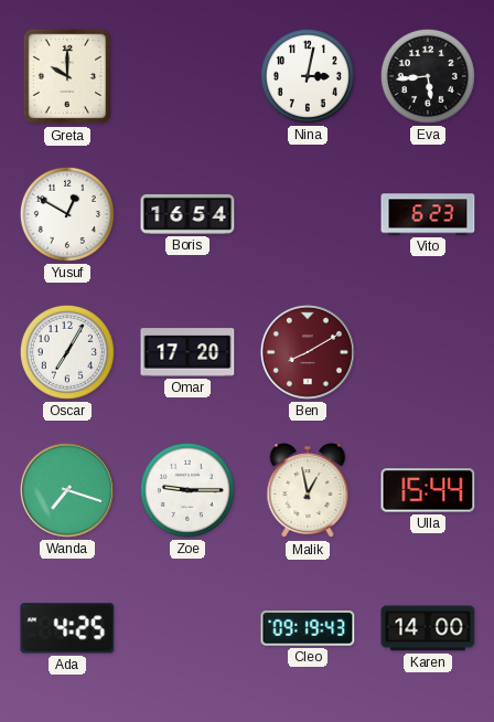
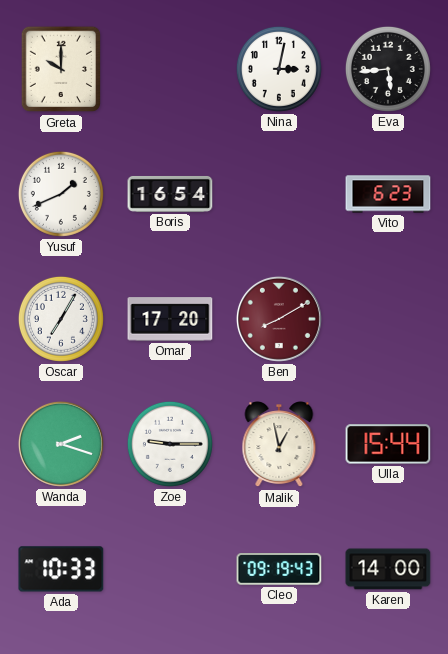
Yusuf: 12:50 -> 1:41
Wanda: 7:18 -> 2:18
Ada: 4:25 -> 10:33
